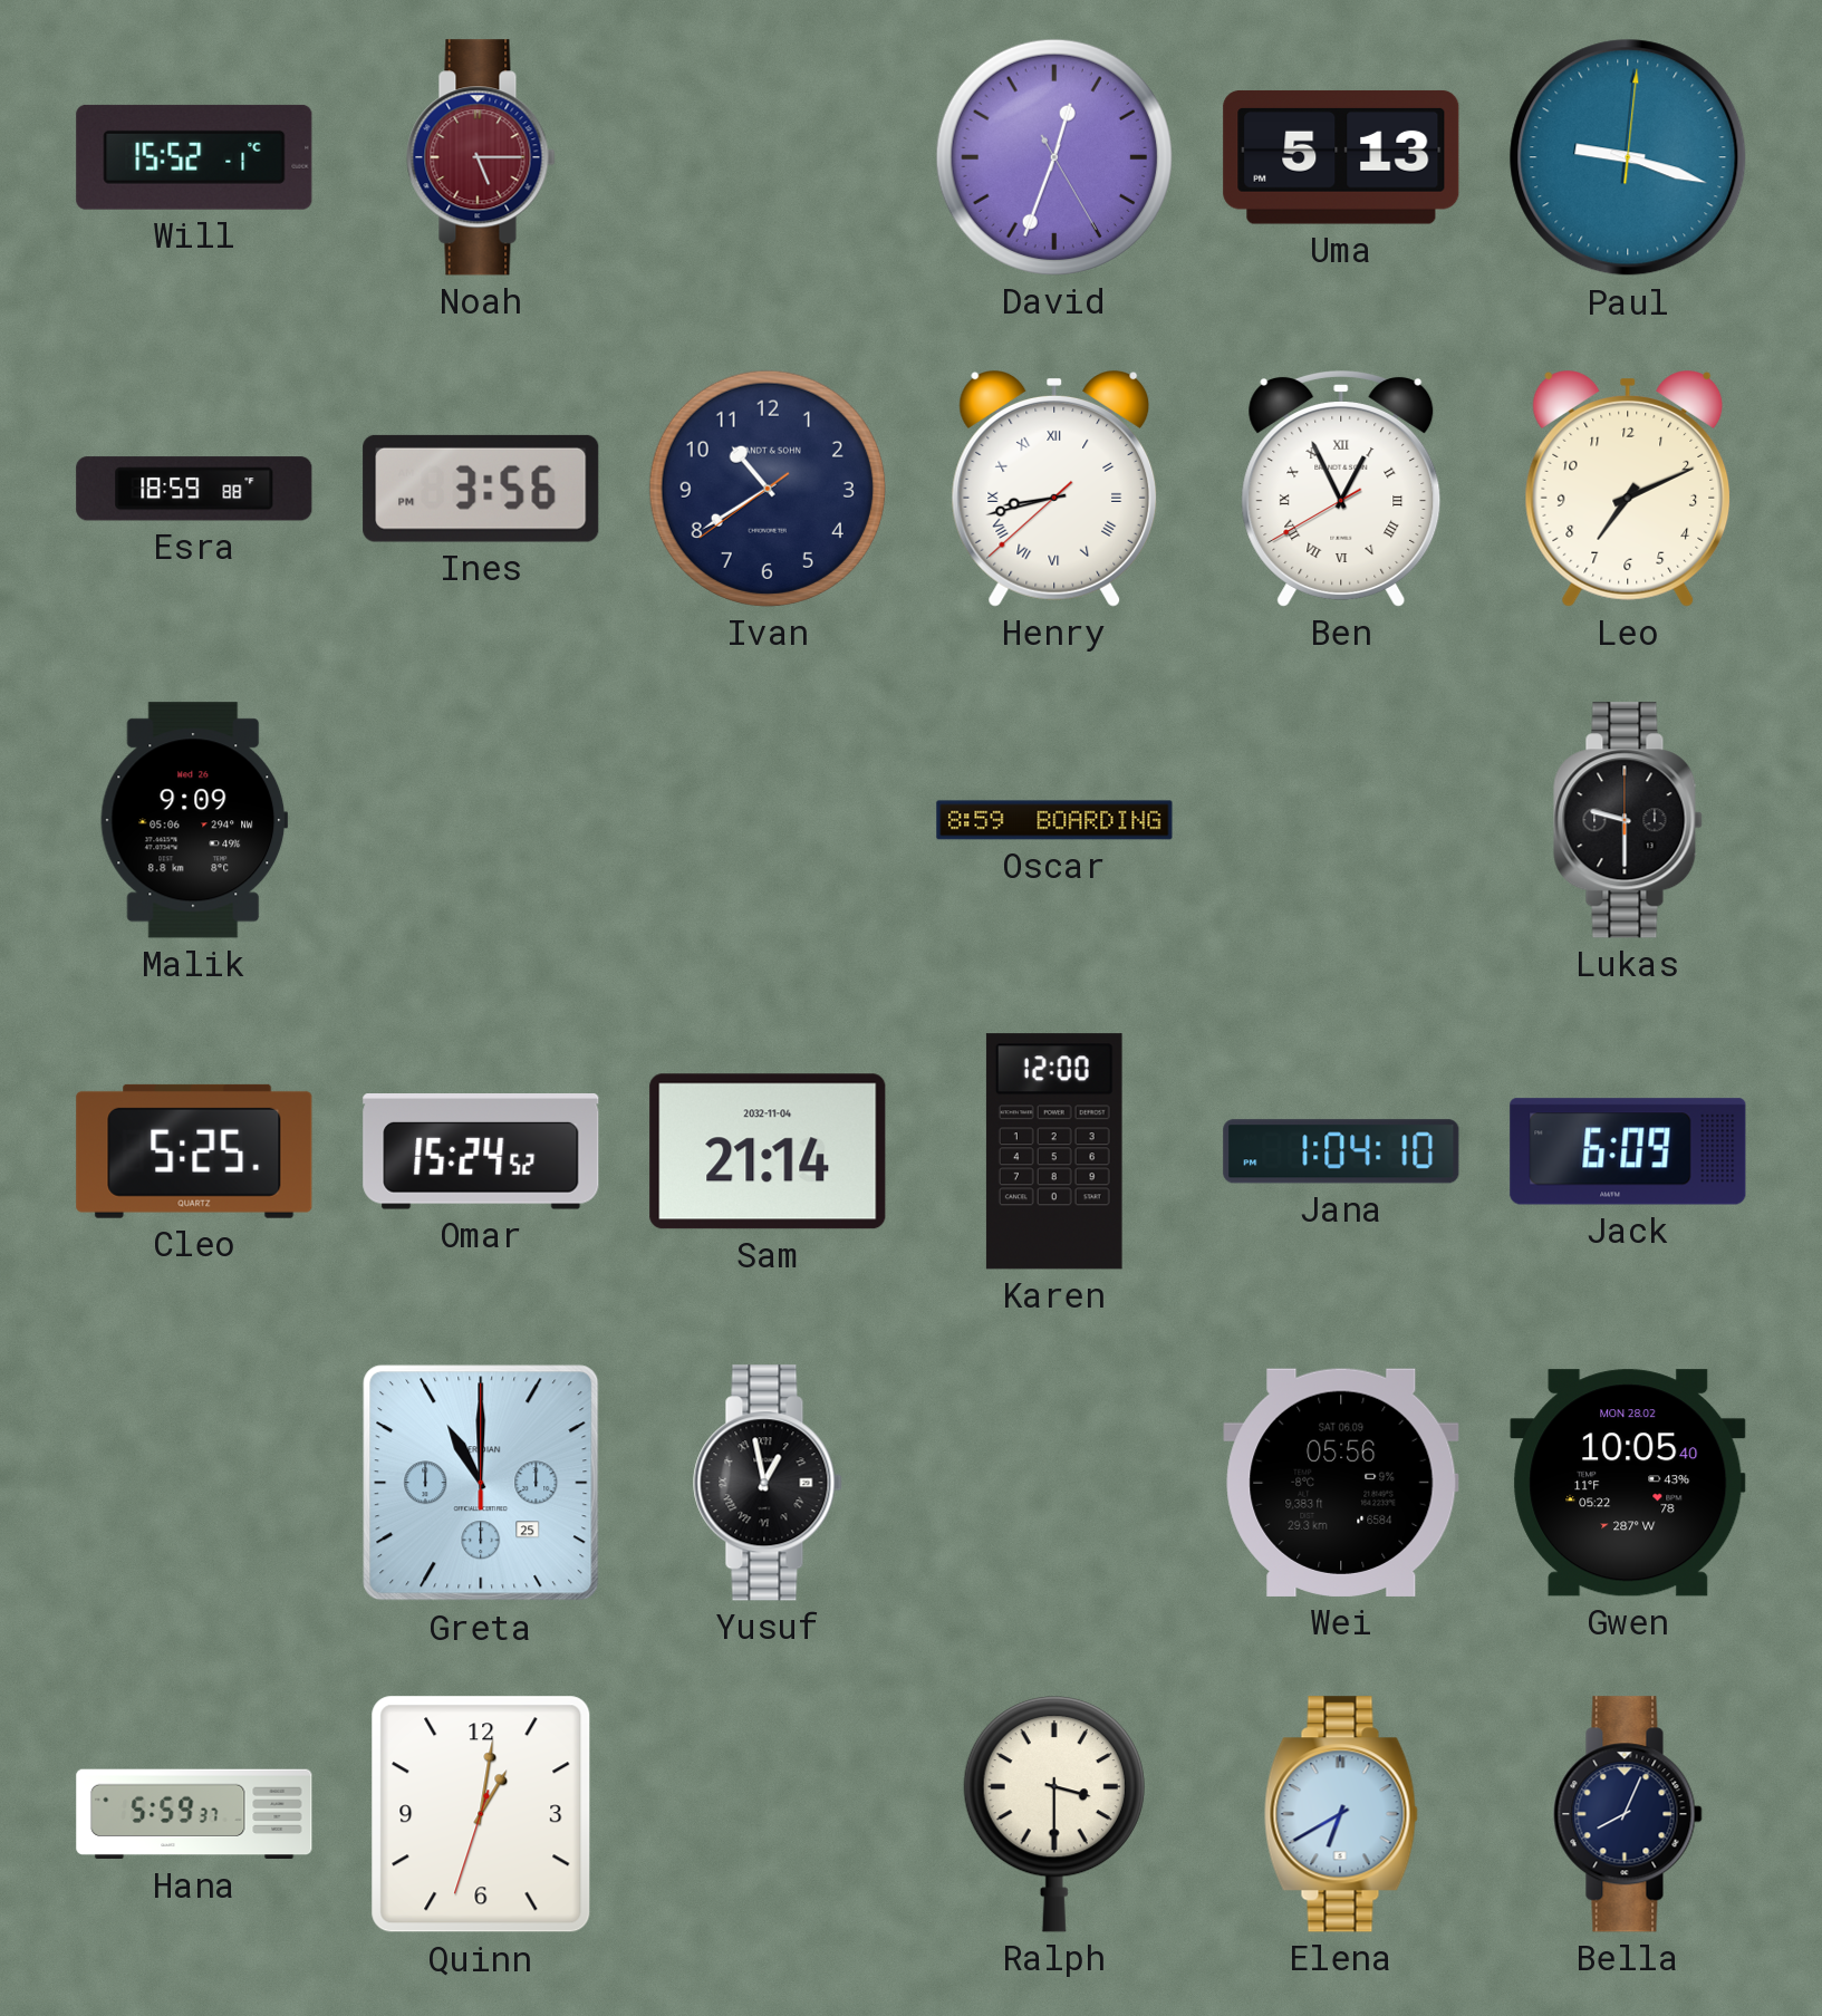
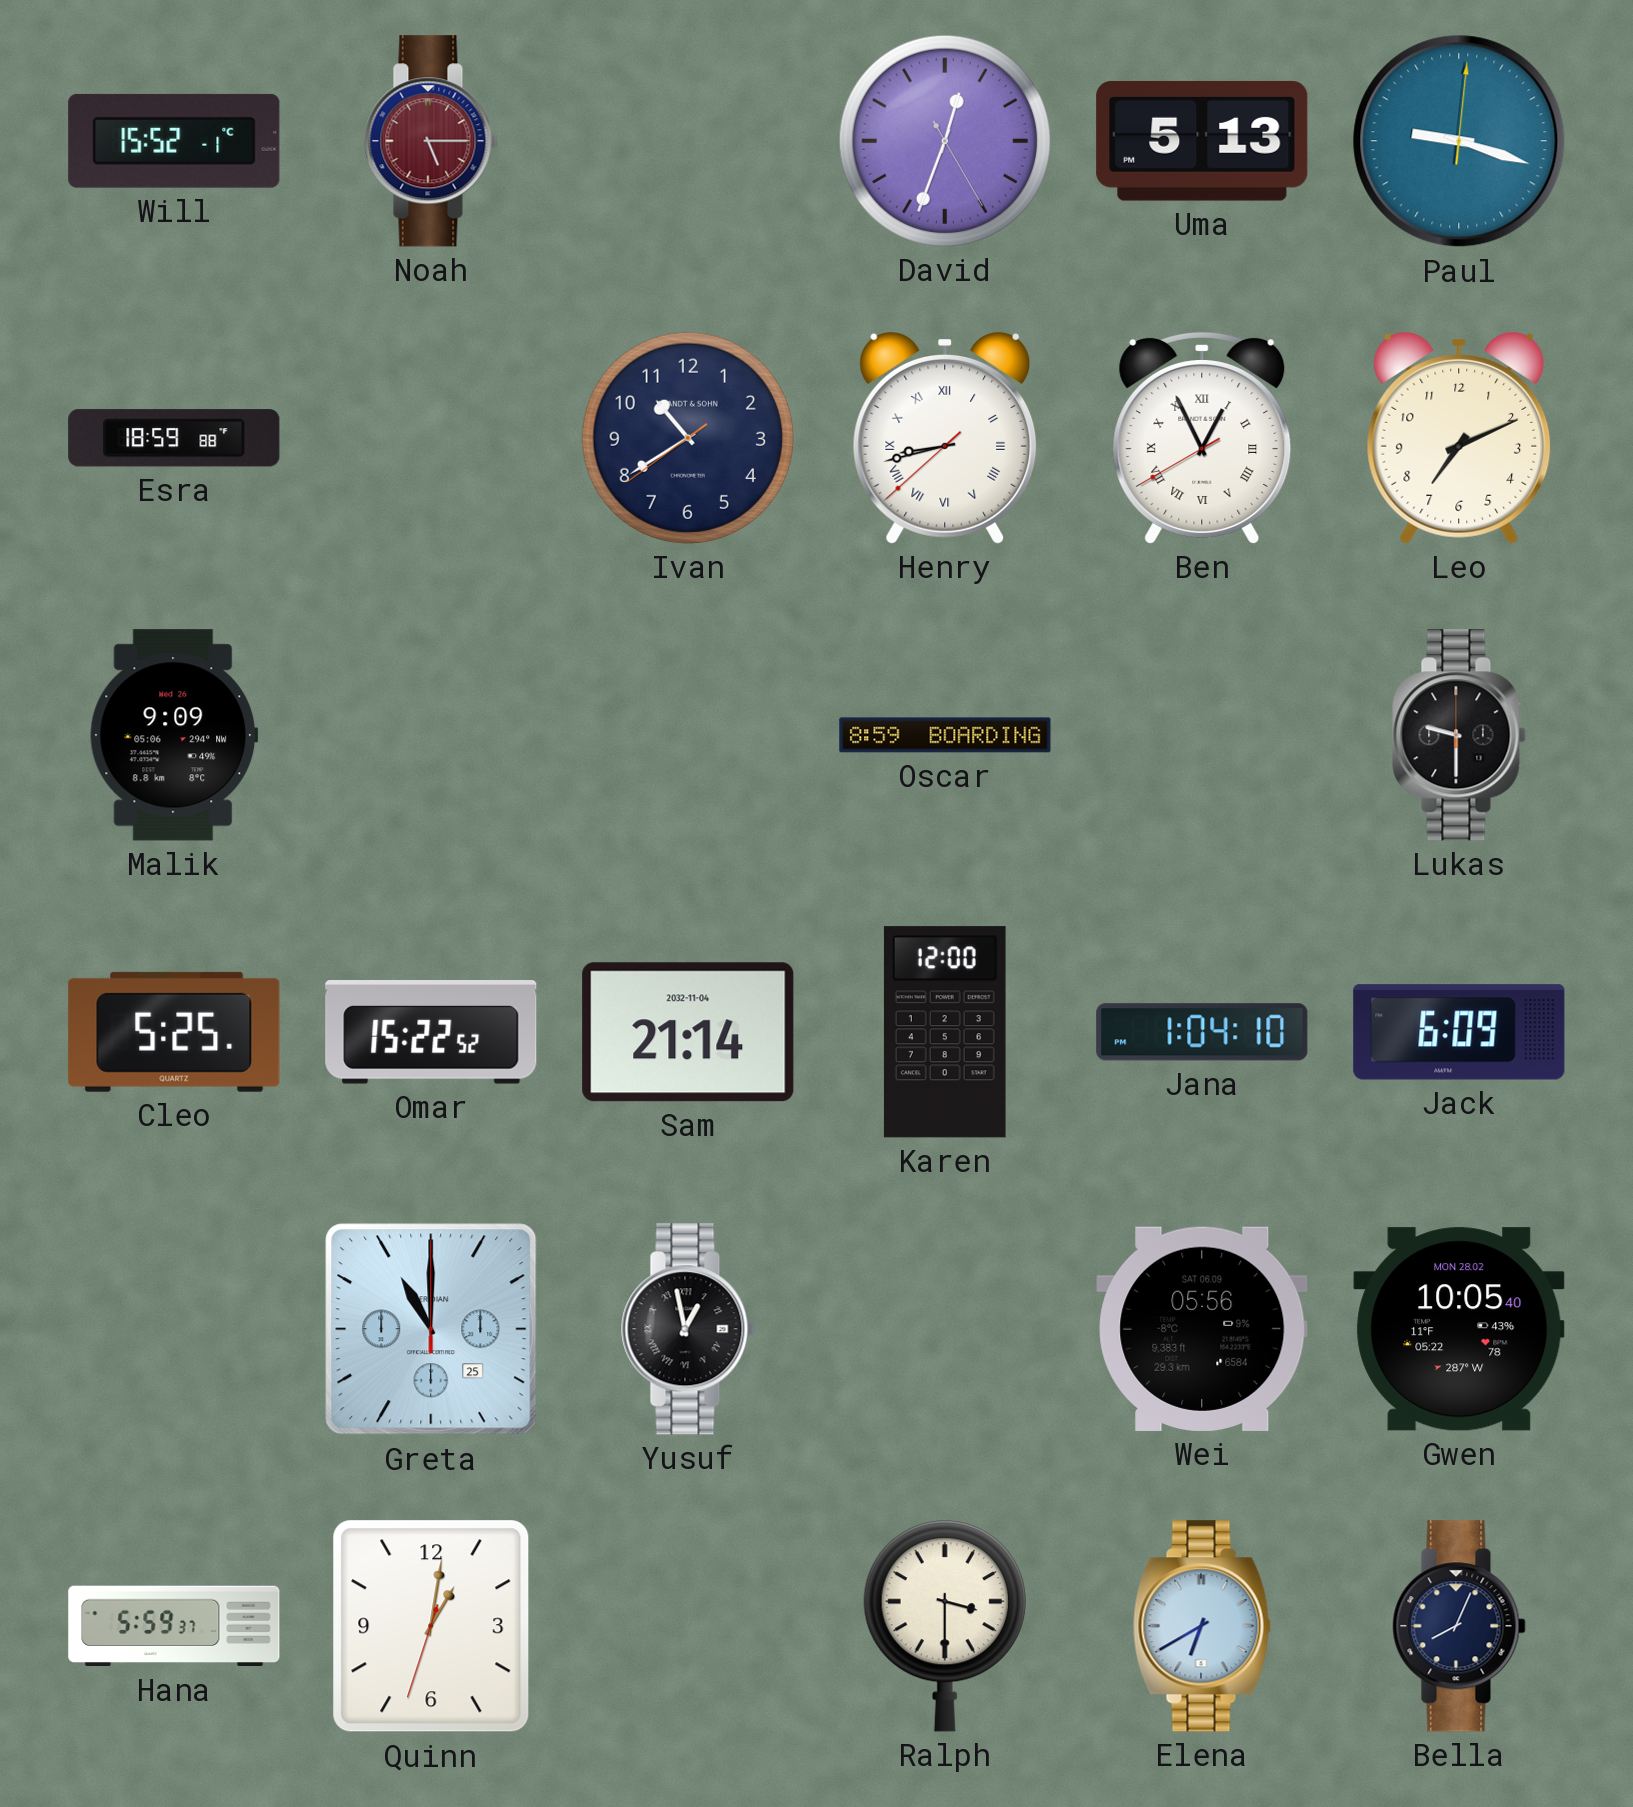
Ines: 3:56 -> none
Omar: 15:24 -> 15:22
